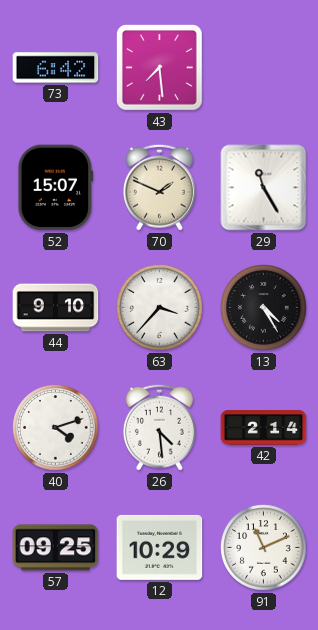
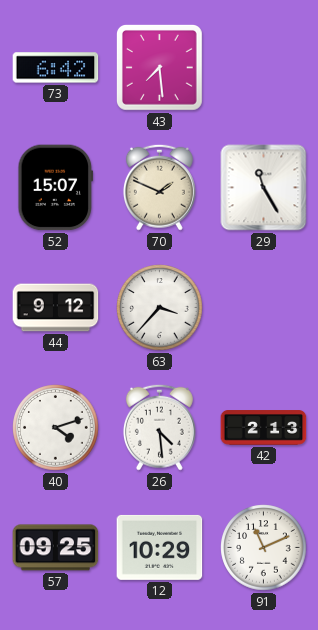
44: 9:10 -> 9:12
13: 4:25 -> none
42: 2:14 -> 2:13
